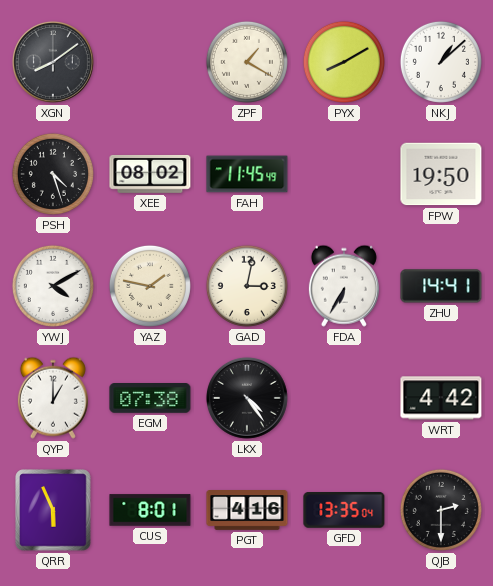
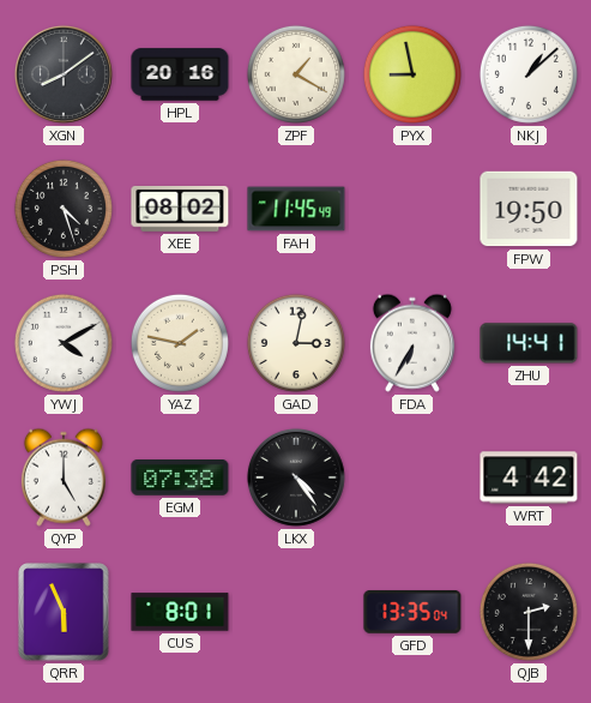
HPL: none -> 20:16
PYX: 8:10 -> 8:58
QYP: 1:00 -> 5:00
PGT: 4:16 -> none
